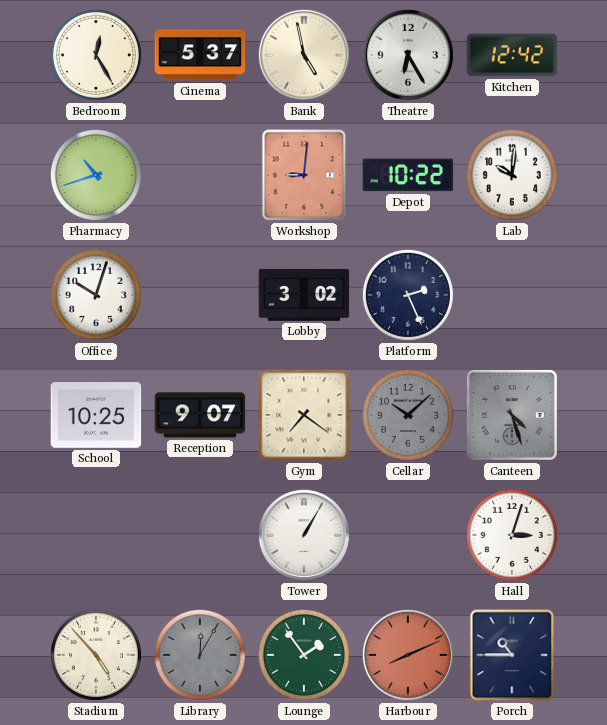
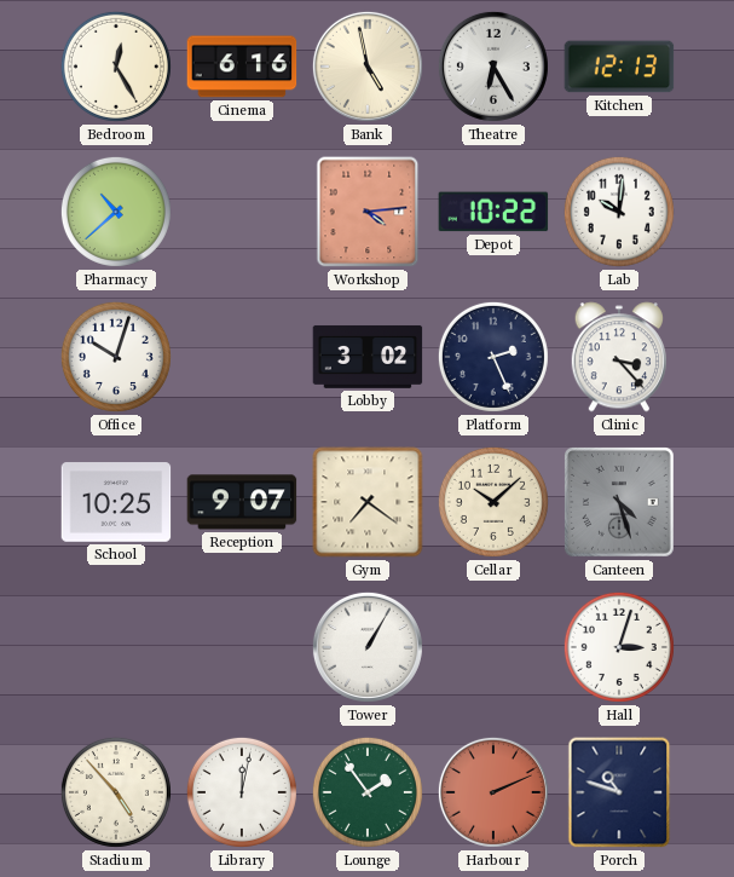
Cinema: 5:37 -> 6:16
Kitchen: 12:42 -> 12:13
Pharmacy: 10:42 -> 10:38
Workshop: 9:01 -> 4:14
Clinic: none -> 3:23
Cellar dial: grey -> cream
Library: 12:05 -> 12:02
Library dial: grey -> white
Harbour: 8:11 -> 2:11
Porch: 10:45 -> 10:48
